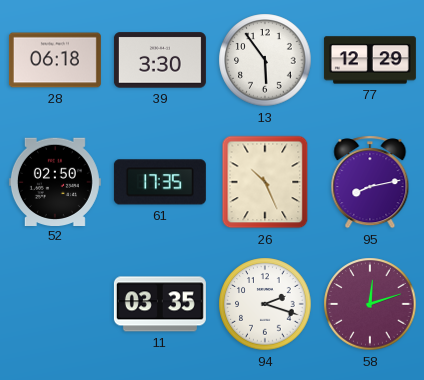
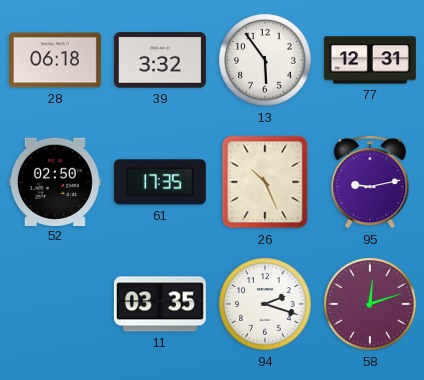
39: 3:30 -> 3:32
77: 12:29 -> 12:31
95: 8:13 -> 9:13
